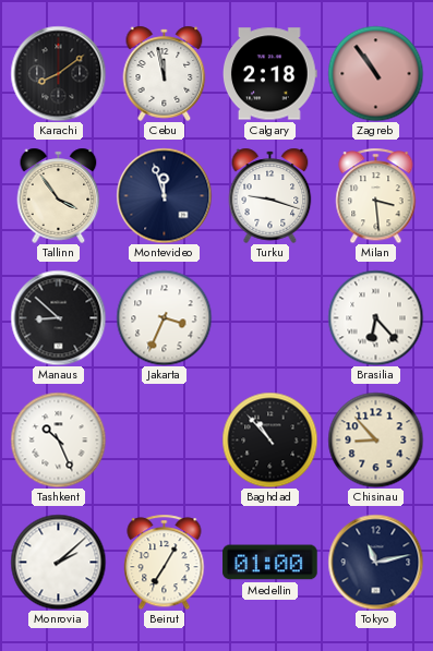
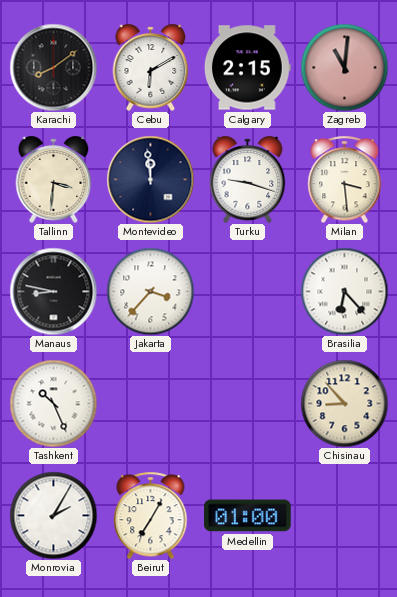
Cebu: 11:58 -> 6:10
Calgary: 2:18 -> 2:15
Zagreb: 10:54 -> 11:01
Tallinn: 3:54 -> 3:31
Montevideo: 11:57 -> 11:59
Manaus: 8:52 -> 8:47
Jakarta: 3:34 -> 3:37
Baghdad: 10:53 -> none
Monrovia: 2:08 -> 2:05
Tokyo: 11:13 -> none
